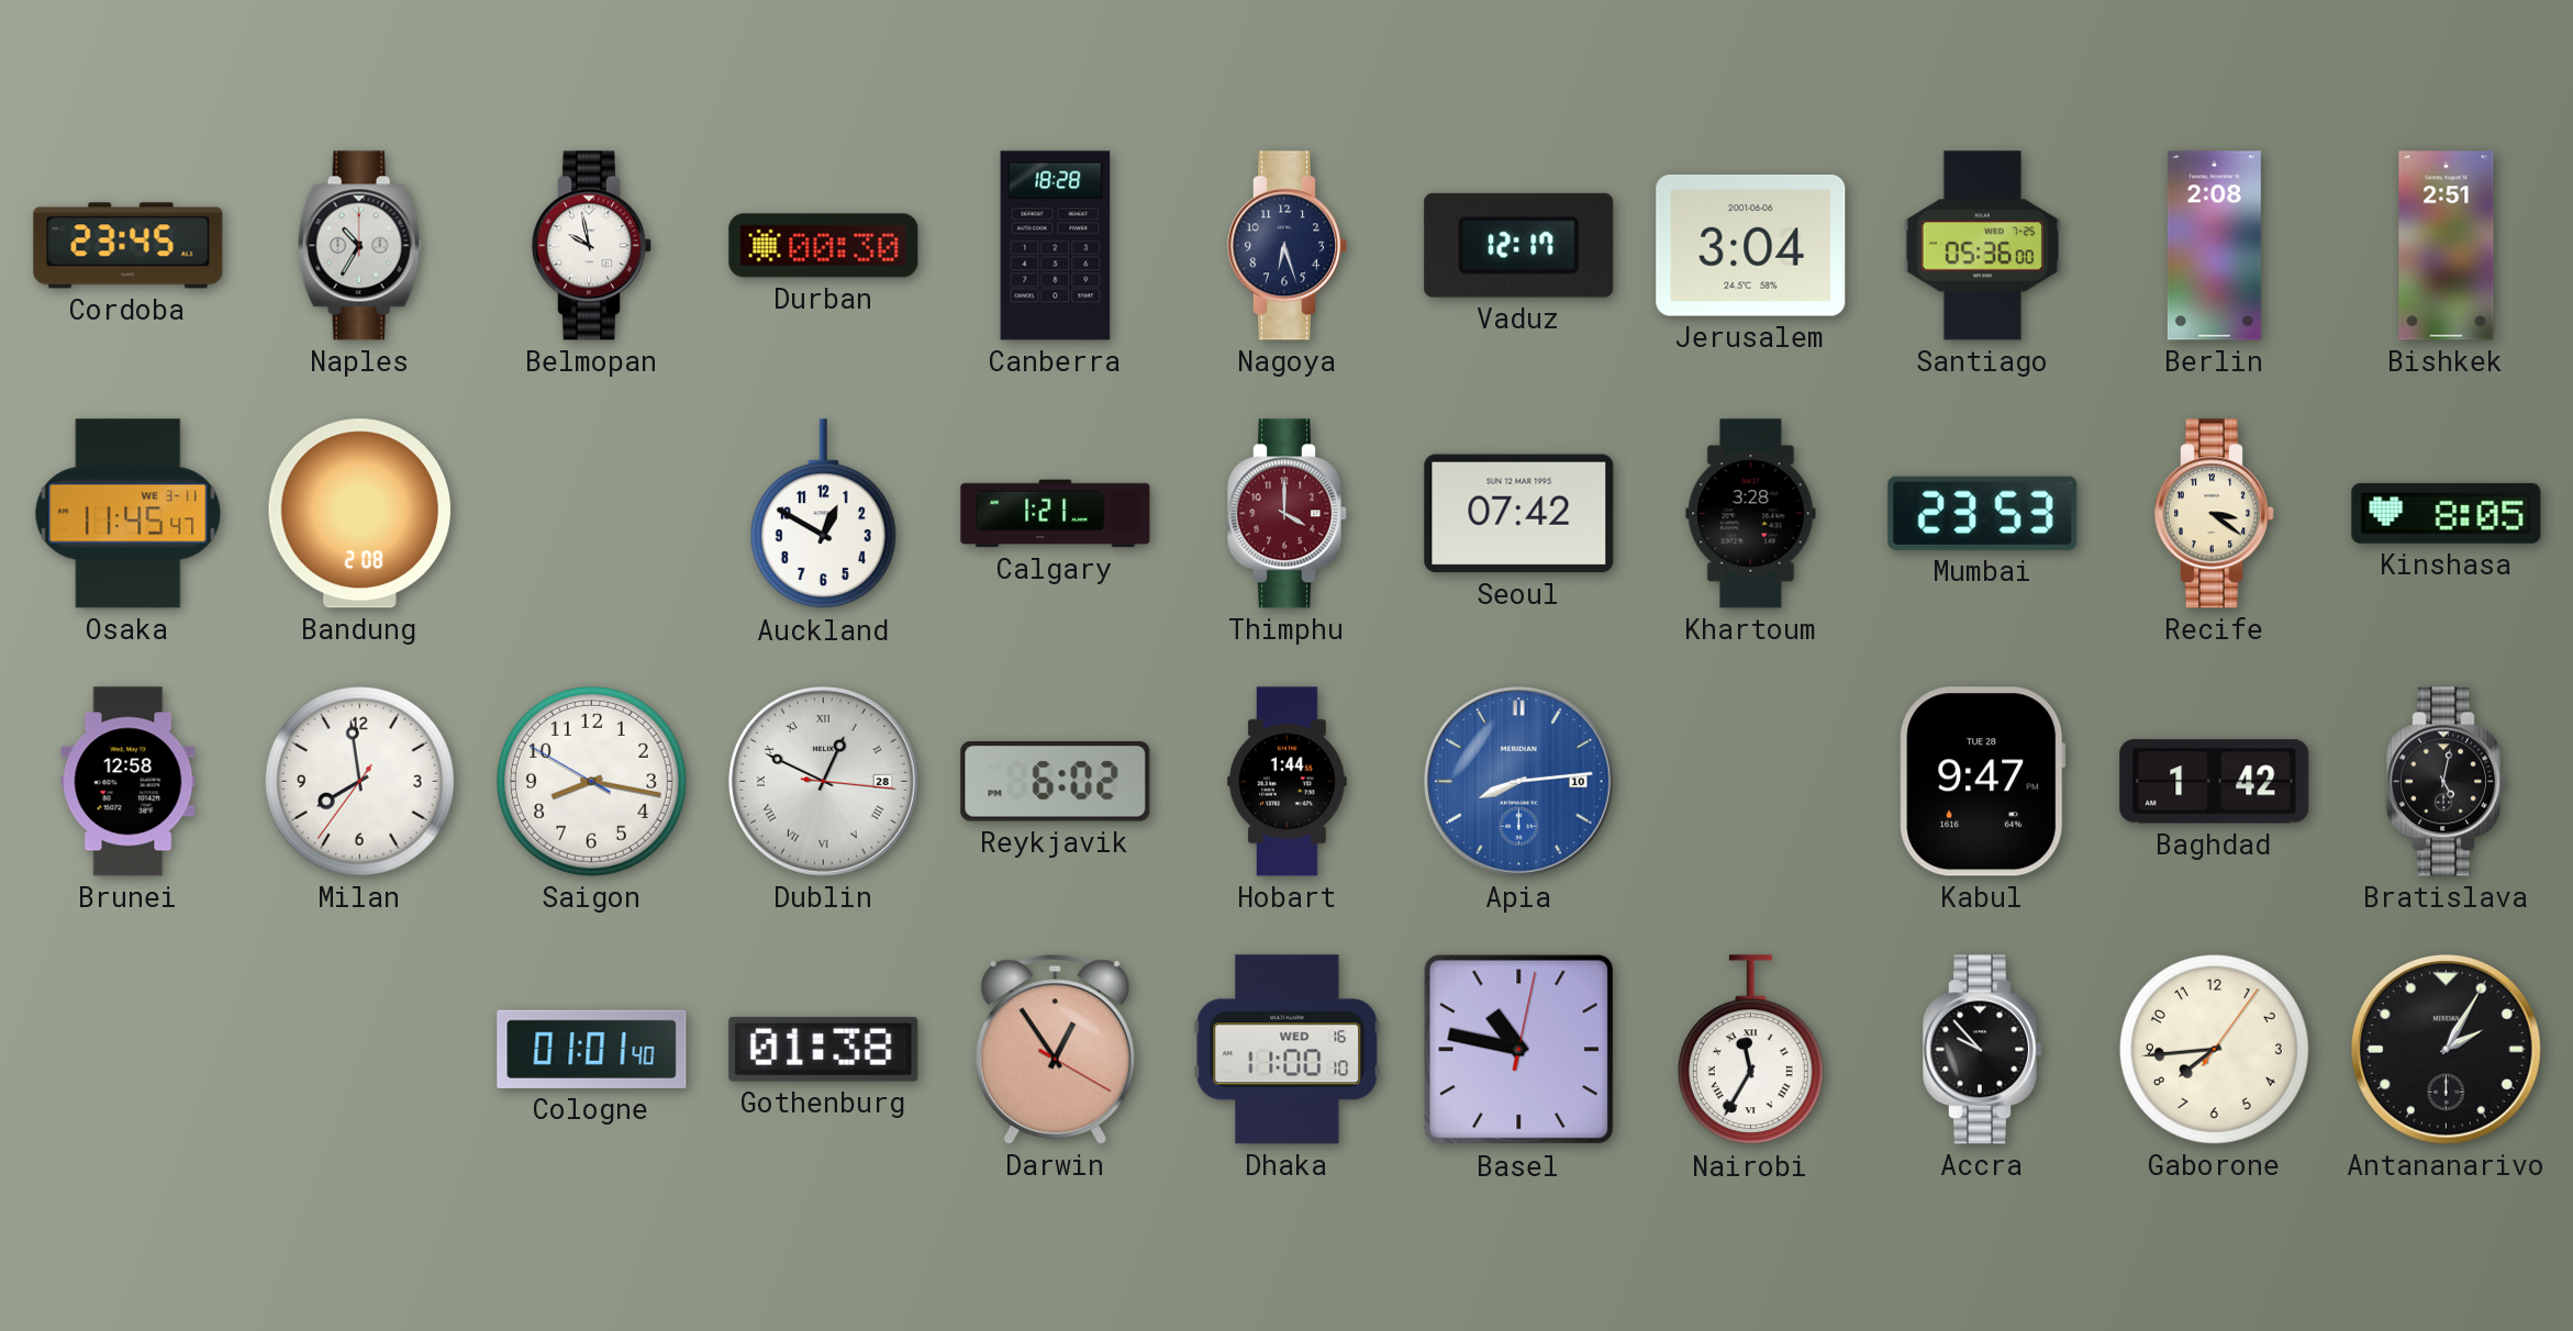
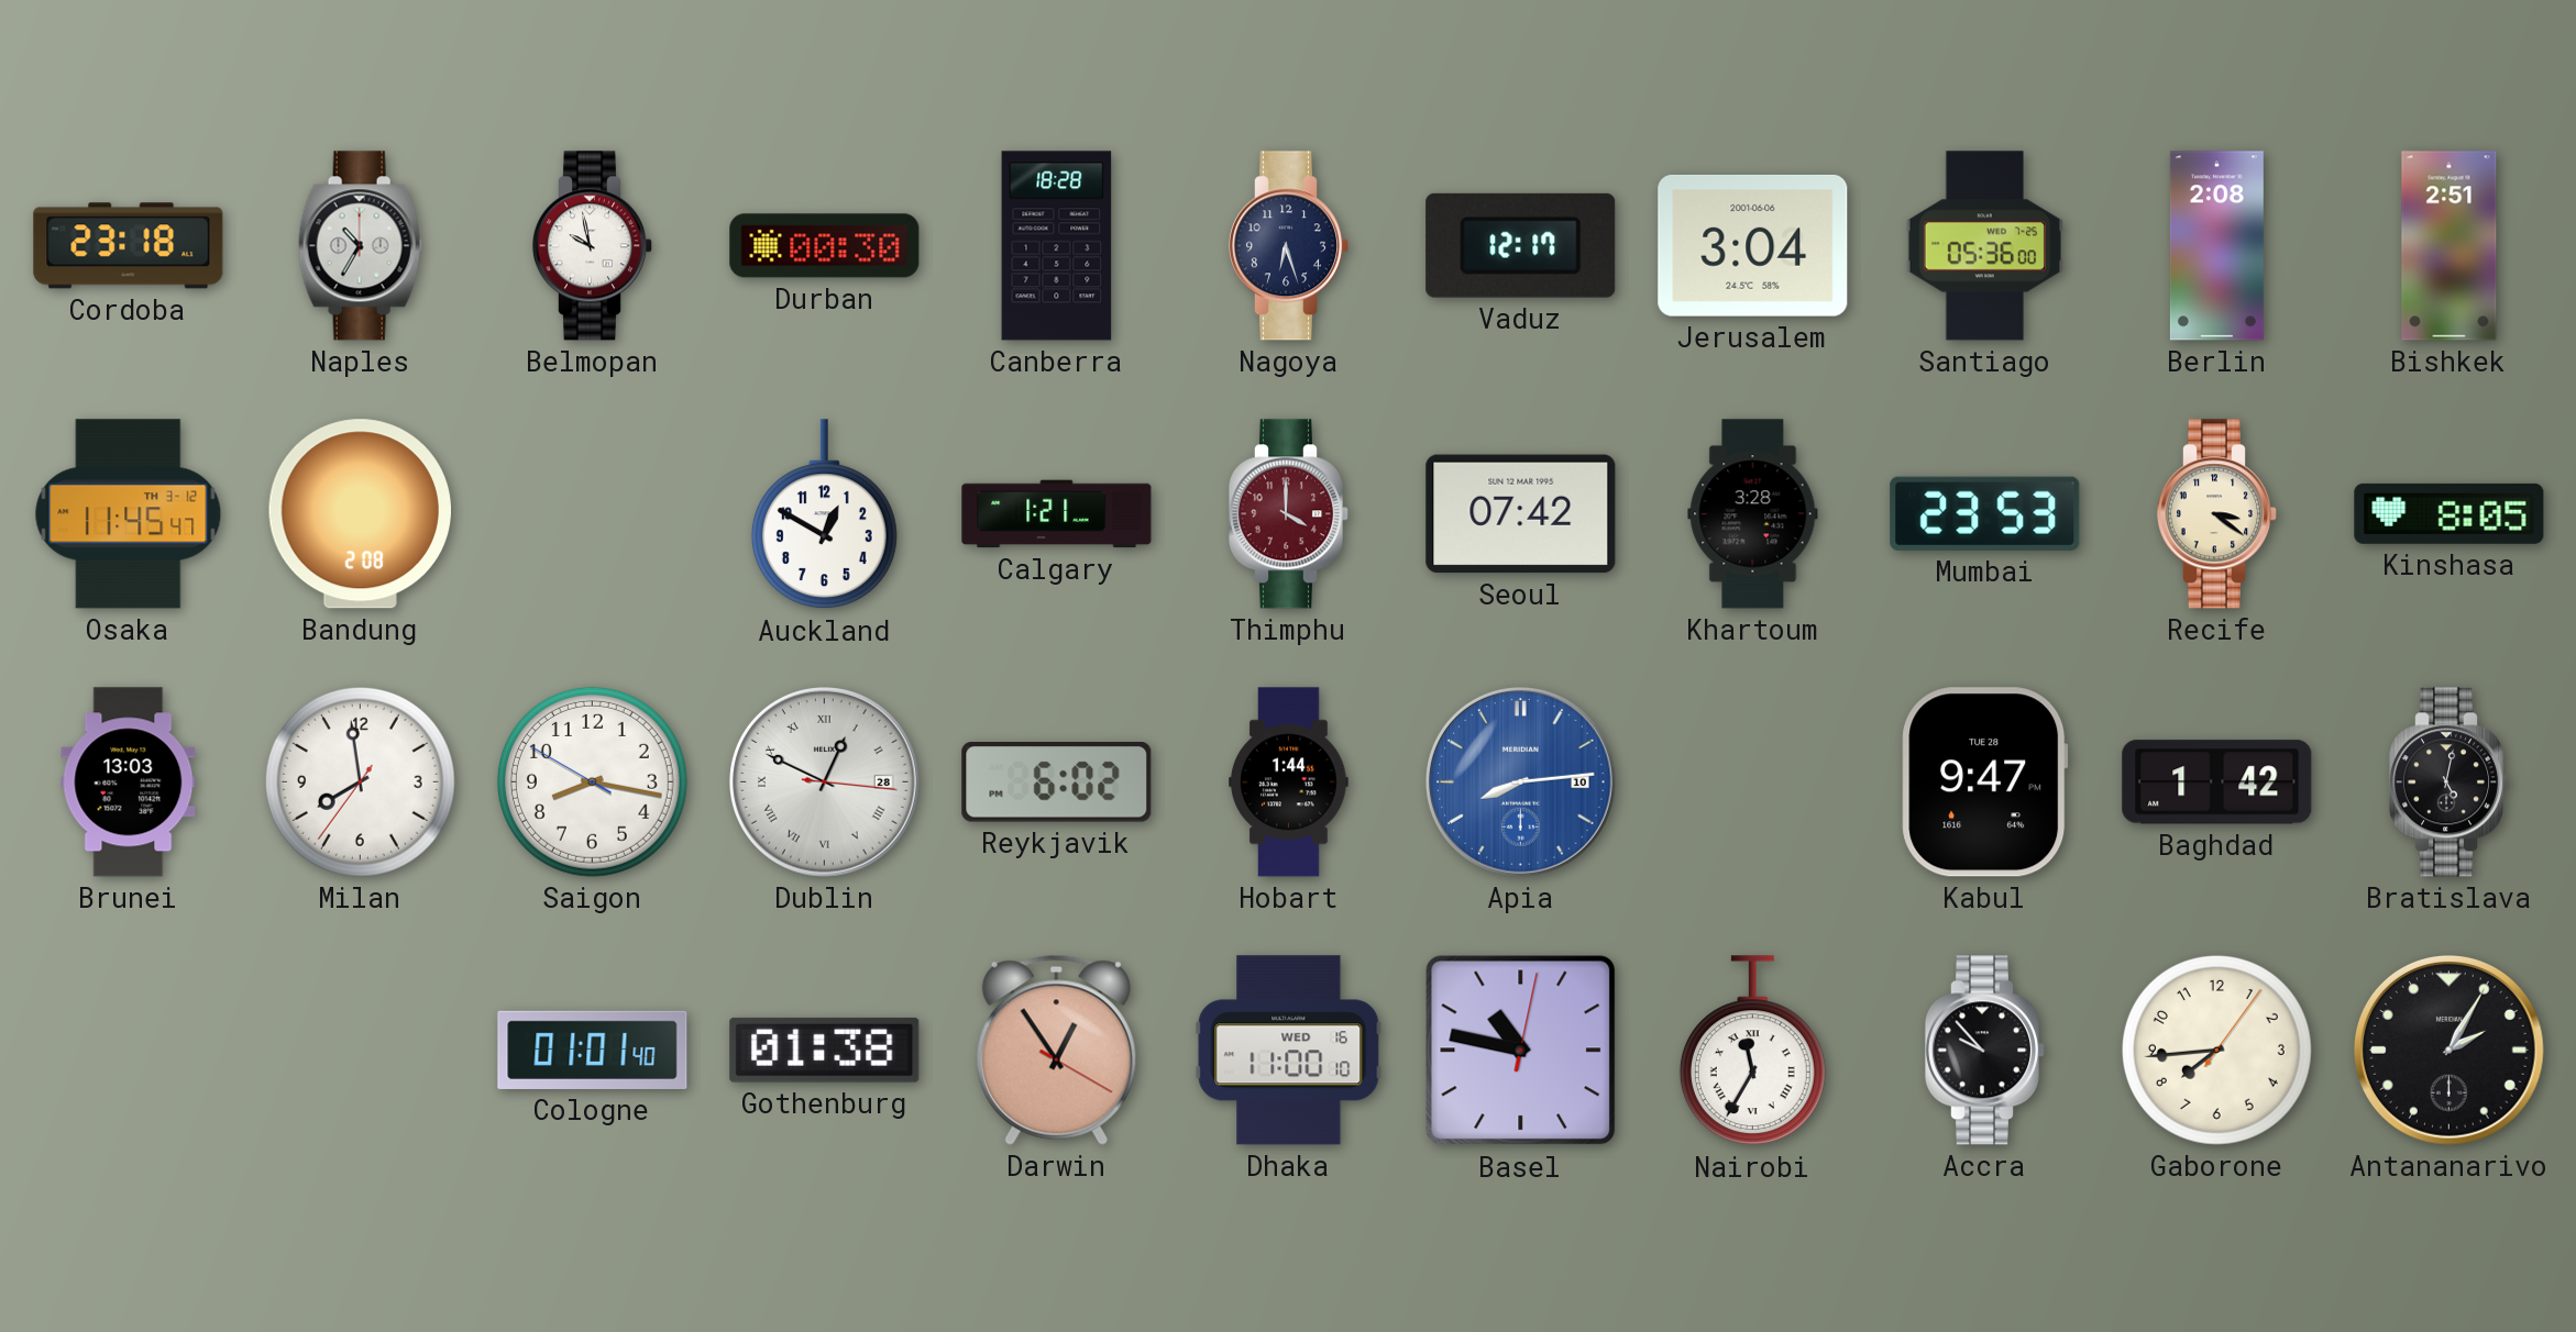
Cordoba: 23:45 -> 23:18
Osaka date: WE 3-11 -> TH 3-12
Brunei: 12:58 -> 13:03
